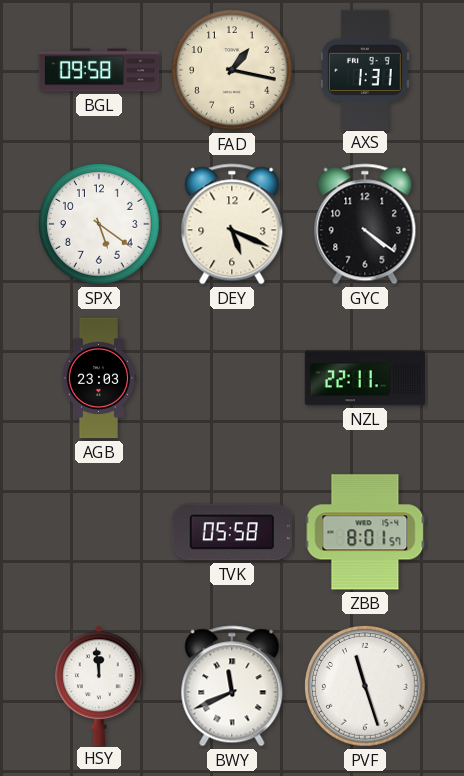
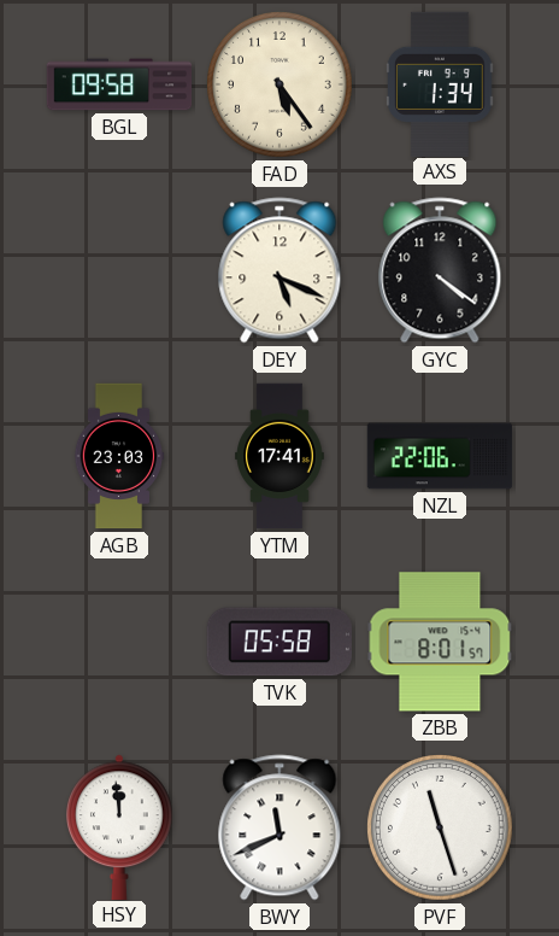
FAD: 1:17 -> 5:24
AXS: 1:31 -> 1:34
SPX: 5:21 -> none
YTM: none -> 17:41
NZL: 22:11 -> 22:06
